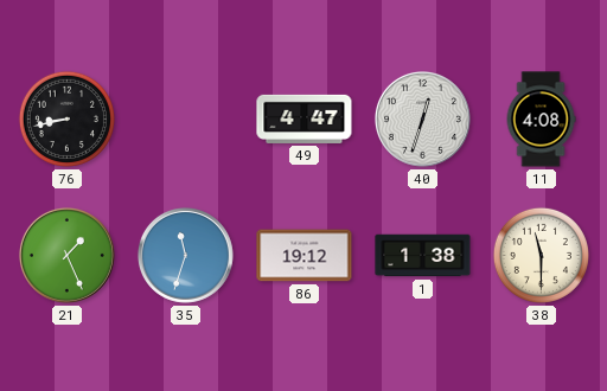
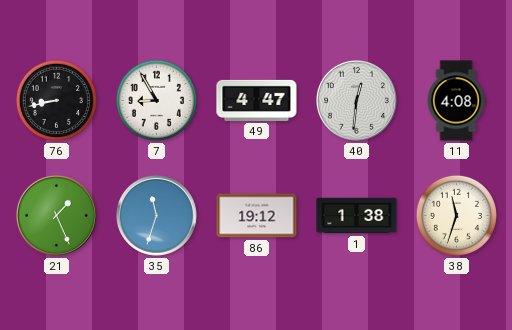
7: none -> 8:55
40: 12:33 -> 12:31
38: 11:30 -> 11:33
